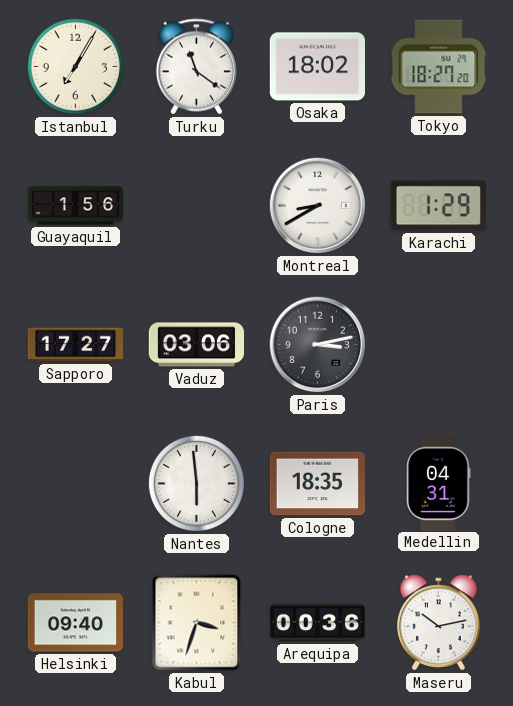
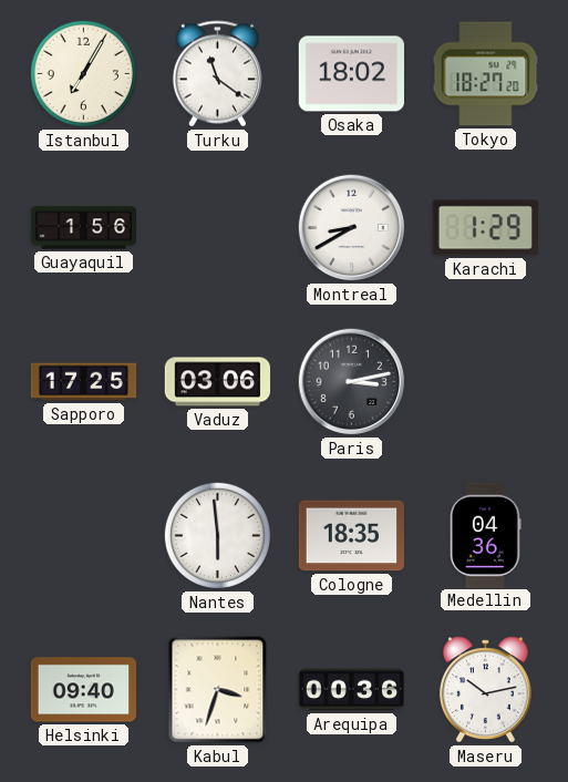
Sapporo: 17:27 -> 17:25
Medellin: 04:31 -> 04:36
